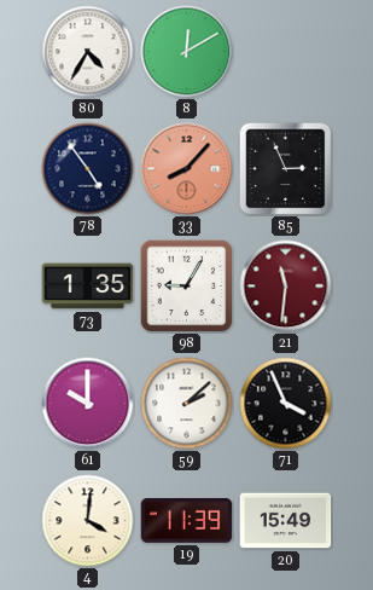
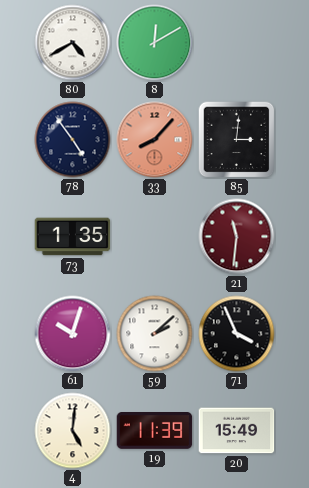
80: 4:35 -> 4:40
85: 2:56 -> 3:01
98: 9:05 -> none
61: 10:00 -> 10:03
4: 4:01 -> 5:01
